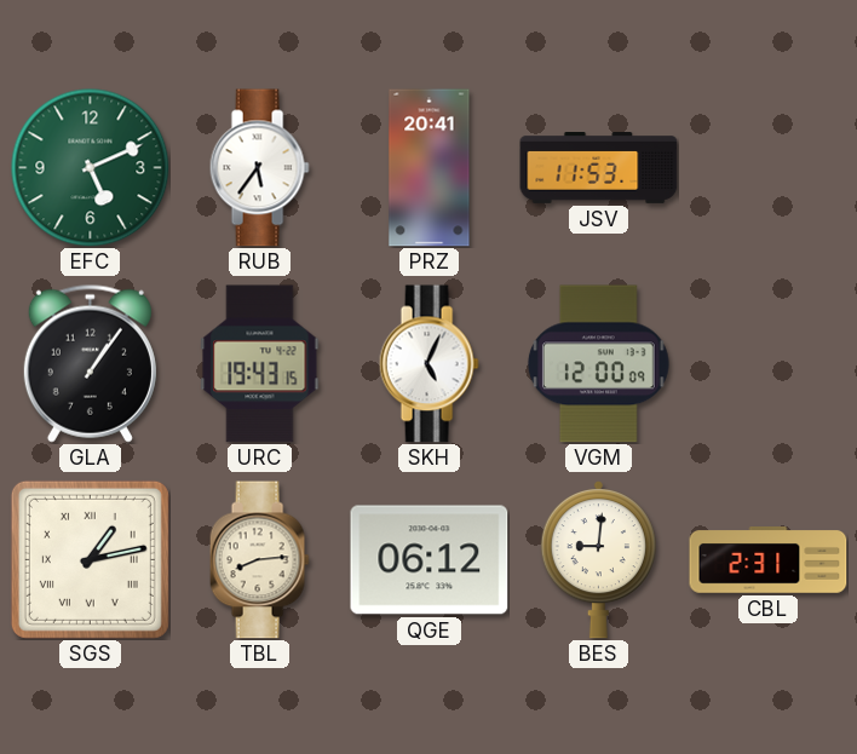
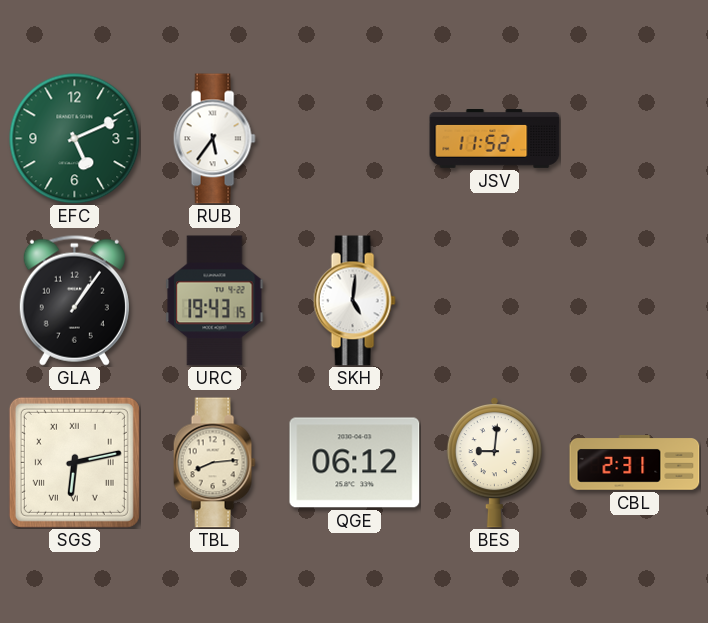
PRZ: 20:41 -> none
JSV: 11:53 -> 11:52
SKH: 5:04 -> 5:01
VGM: 12:00 -> none
SGS: 1:13 -> 6:13
